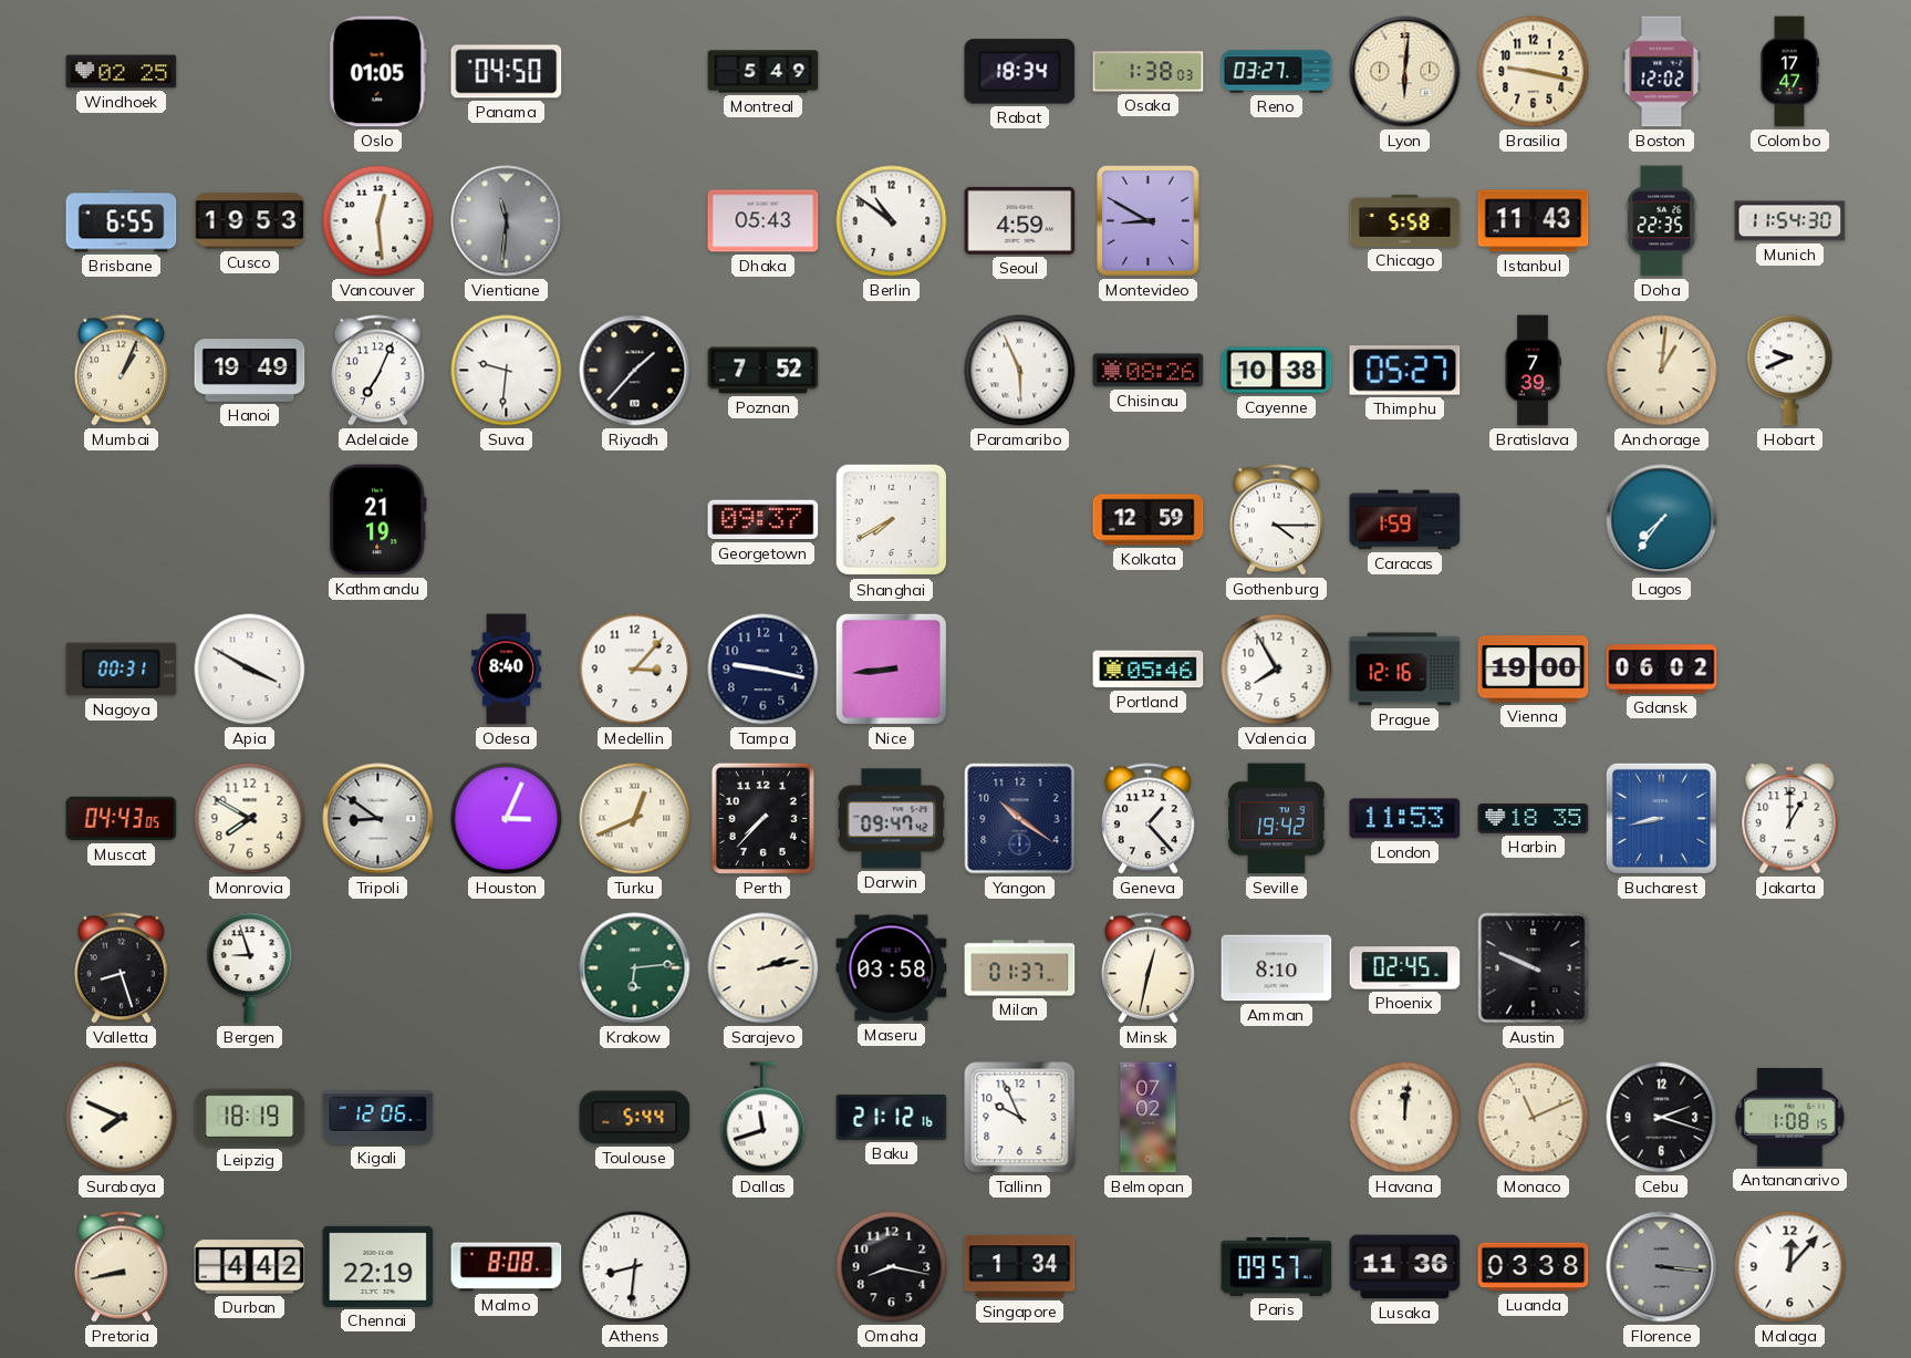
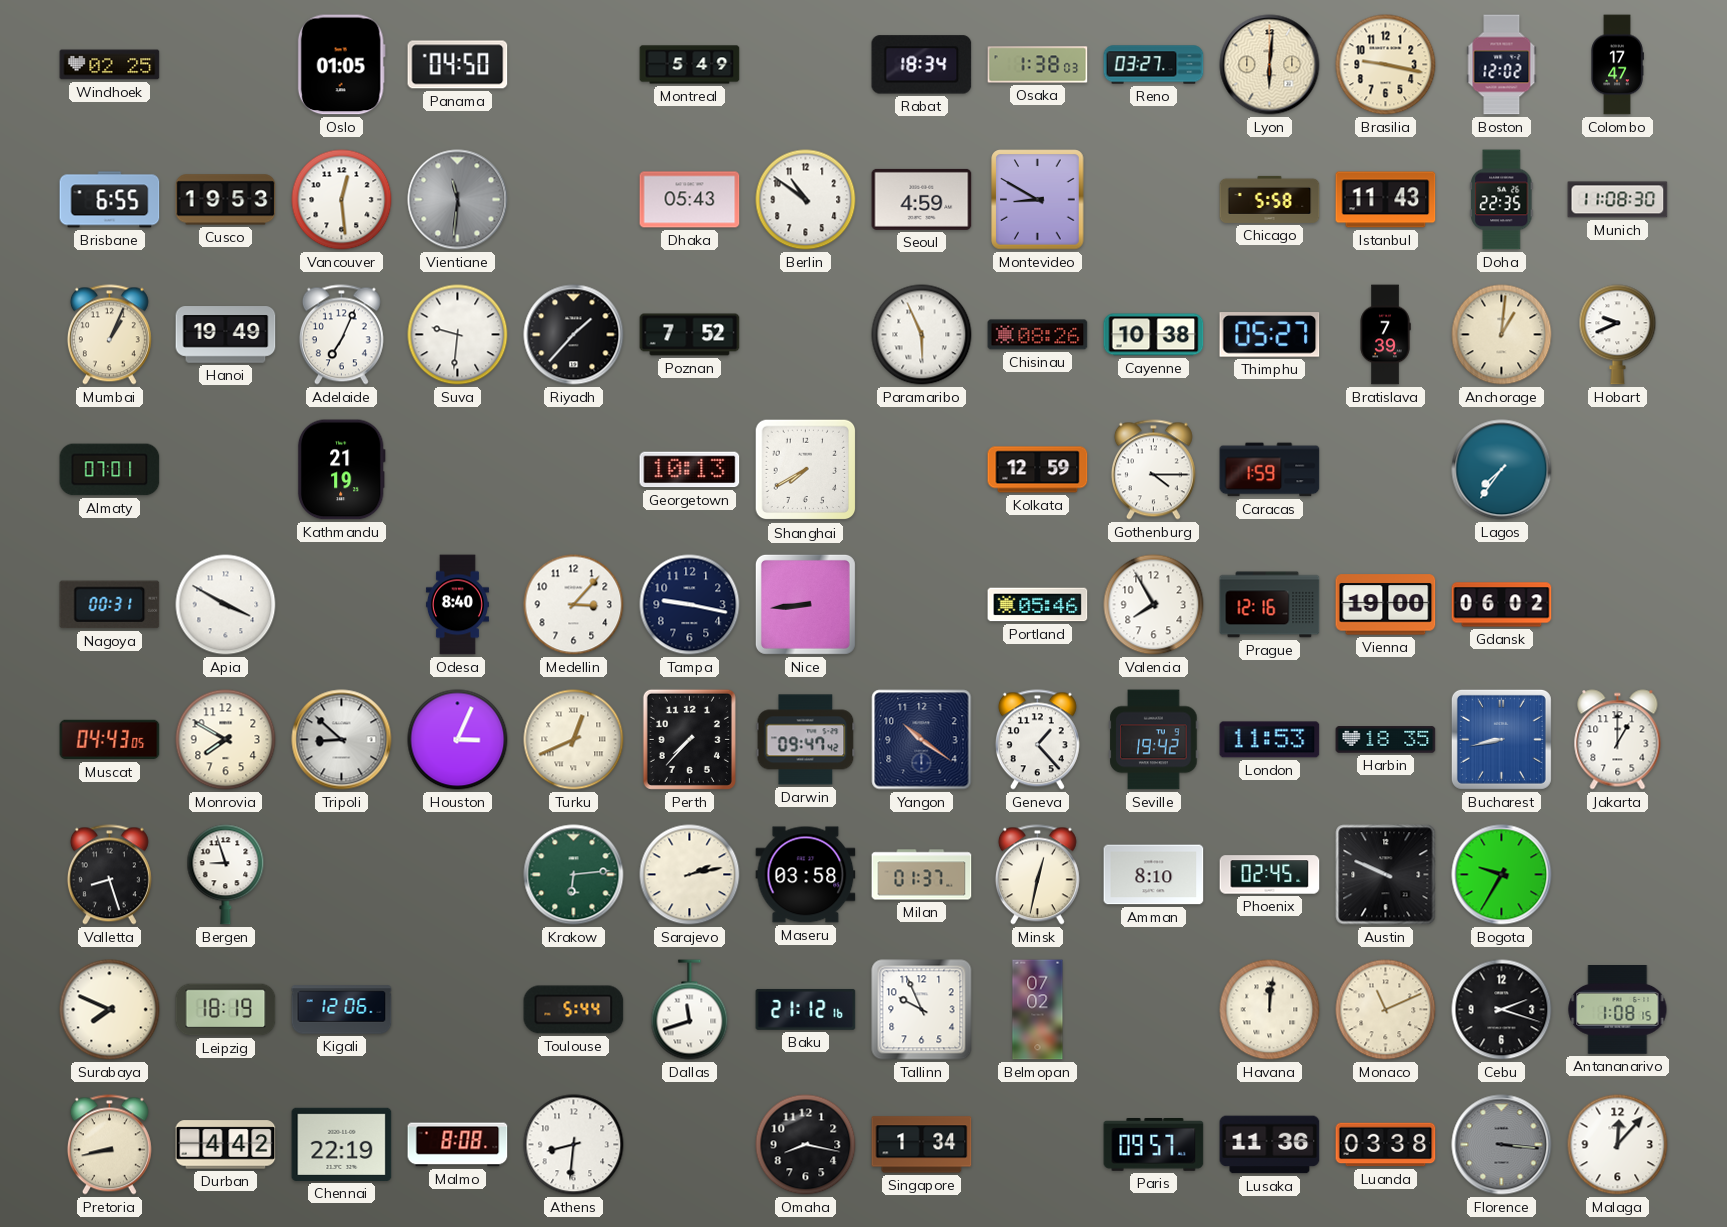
Munich: 11:54 -> 11:08
Almaty: none -> 07:01
Georgetown: 09:37 -> 10:13
Tripoli: 8:51 -> 8:52
Bogota: none -> 9:35
